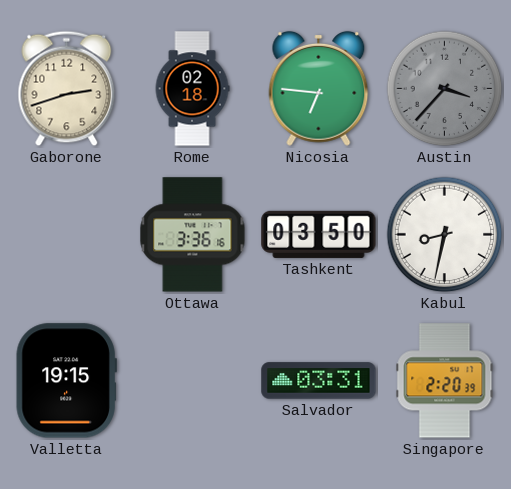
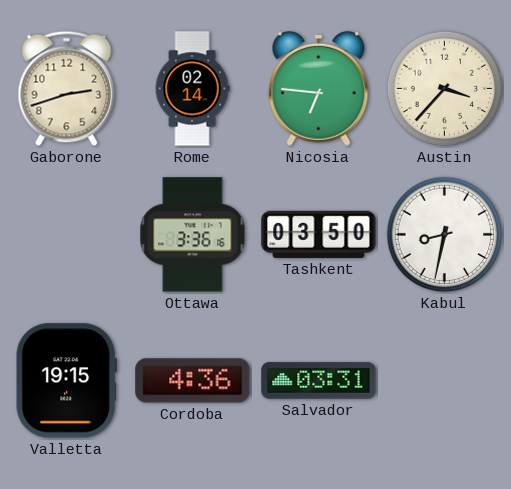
Rome: 02:18 -> 02:14
Austin dial: grey -> cream
Cordoba: none -> 4:36
Singapore: 2:20 -> none
